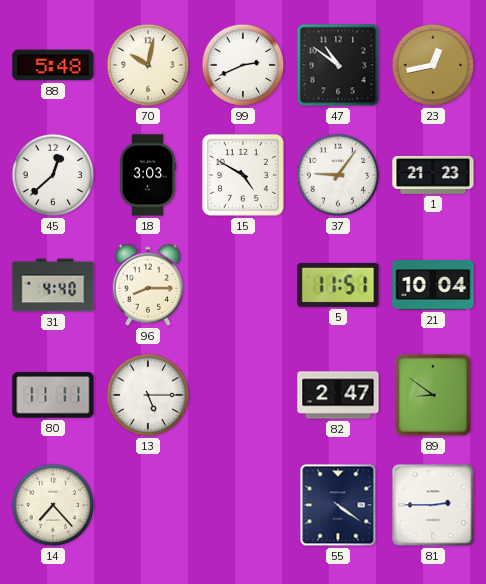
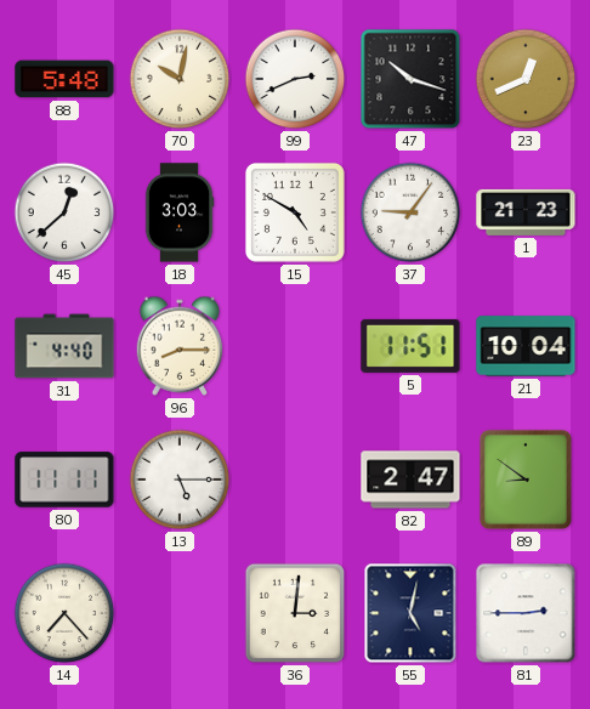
47: 10:51 -> 10:18
23: 12:43 -> 12:41
36: none -> 3:01
55: 4:21 -> 5:02
